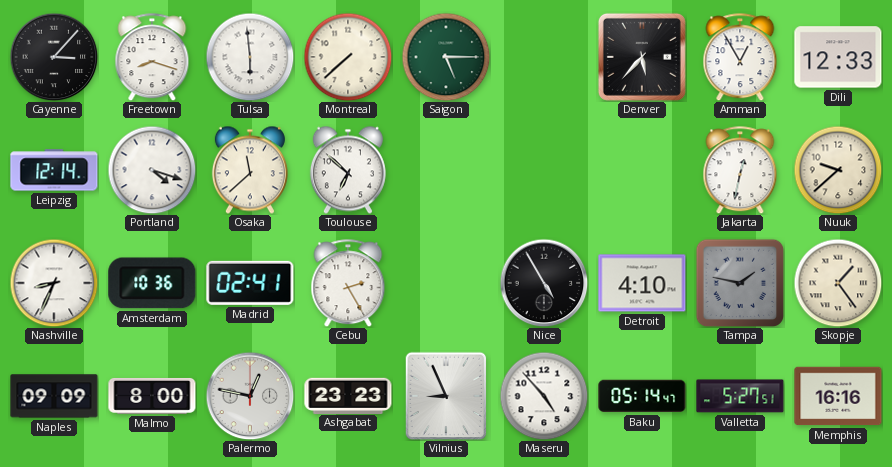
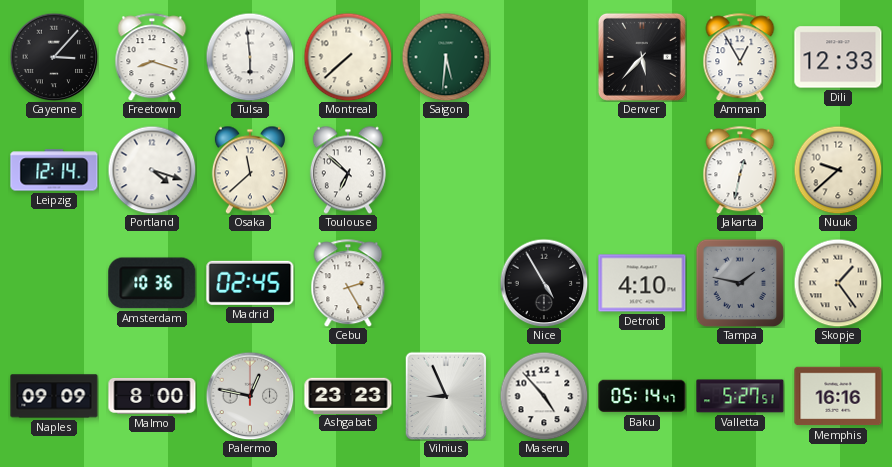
Saigon: 5:15 -> 5:31
Nashville: 8:34 -> none
Madrid: 02:41 -> 02:45
